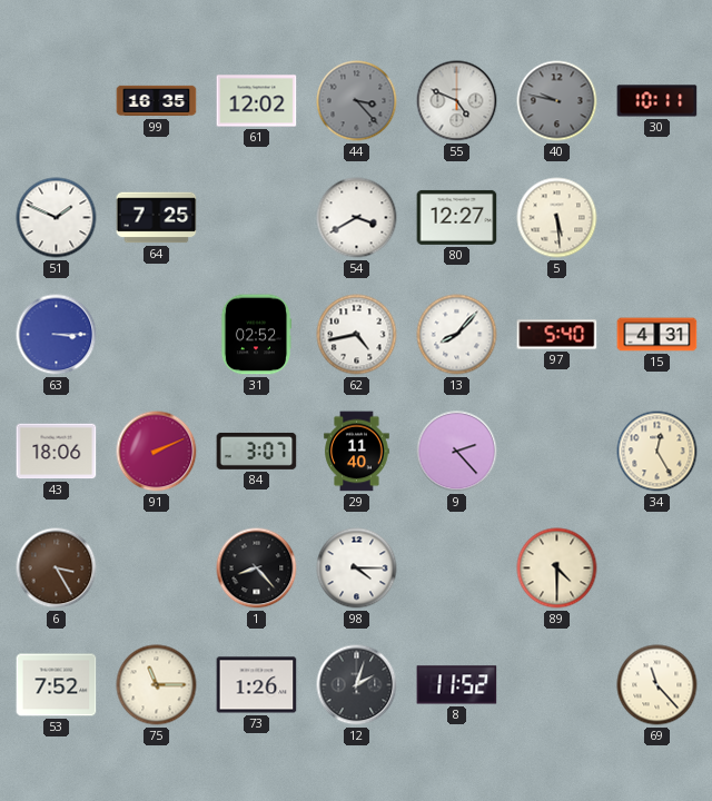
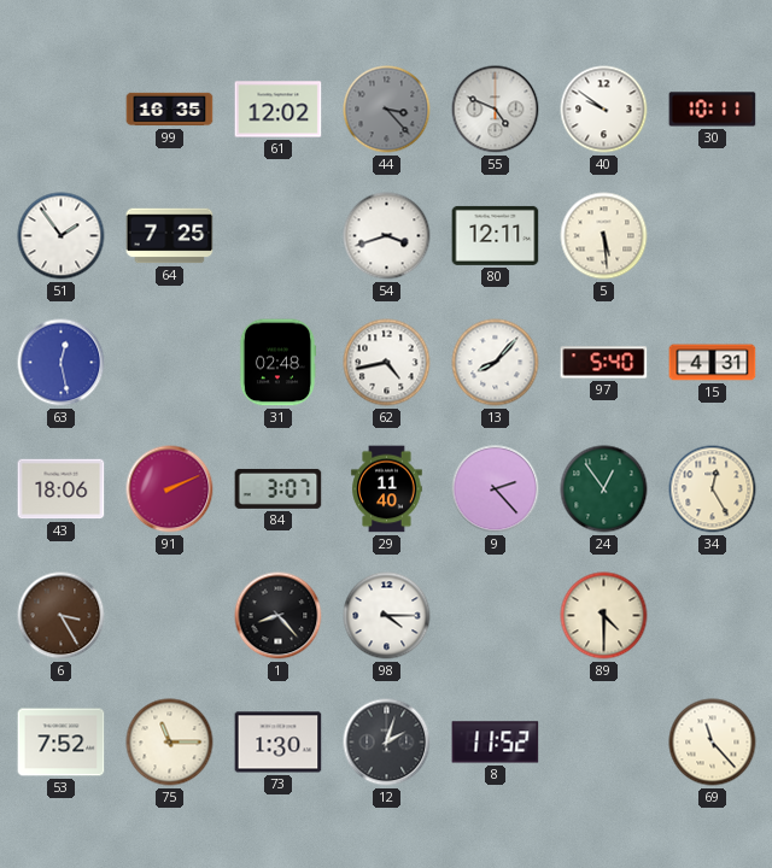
40: 9:47 -> 9:51
40 dial: grey -> white
51: 1:49 -> 1:54
54: 3:40 -> 3:42
80: 12:27 -> 12:11
63: 3:15 -> 12:28
31: 02:52 -> 02:48
24: none -> 12:54
73: 1:26 -> 1:30
